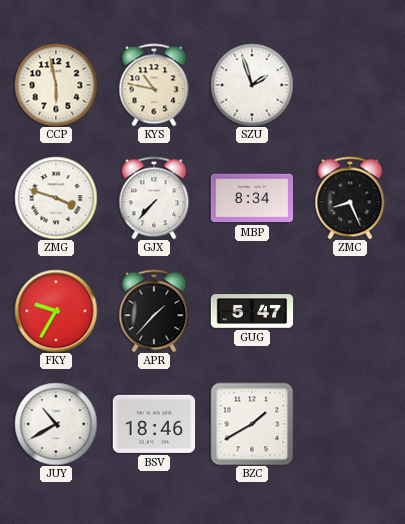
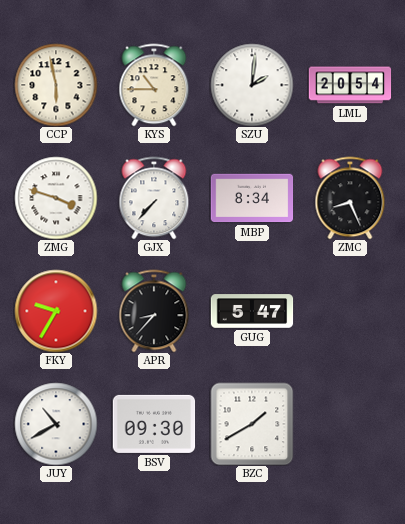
KYS: 10:47 -> 10:45
SZU: 1:57 -> 2:01
LML: none -> 20:54
APR: 1:37 -> 8:37
BSV: 18:46 -> 09:30
